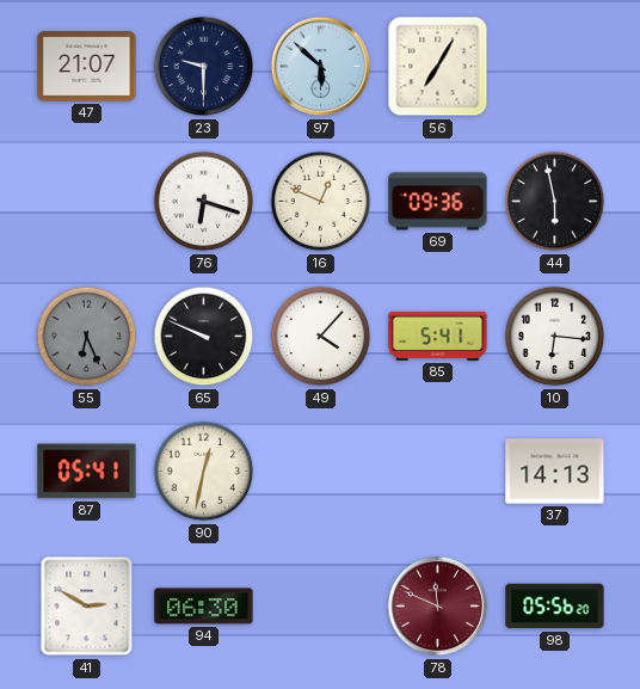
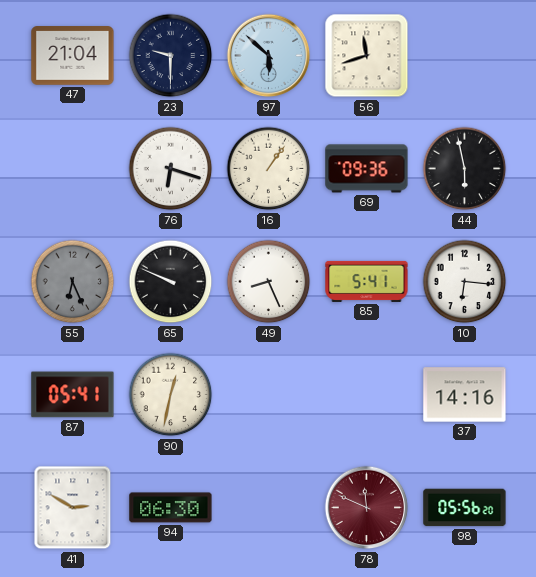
47: 21:07 -> 21:04
56: 7:05 -> 11:42
16: 12:49 -> 1:06
49: 4:07 -> 8:26
37: 14:13 -> 14:16
